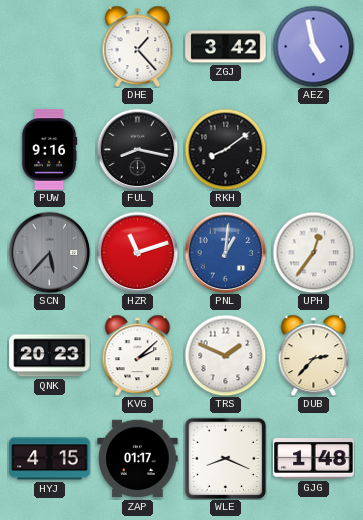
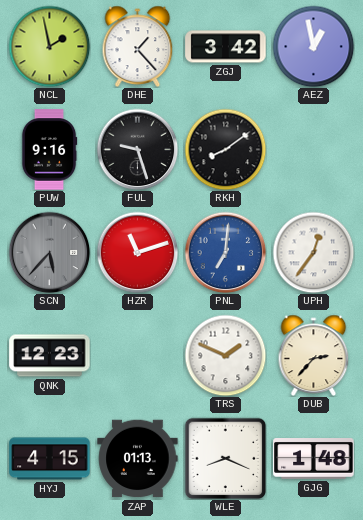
NCL: none -> 1:58
AEZ: 4:58 -> 12:58
FUL: 8:17 -> 9:27
PNL: 1:01 -> 7:01
QNK: 20:23 -> 12:23
KVG: 2:08 -> none
ZAP: 01:17 -> 01:13
